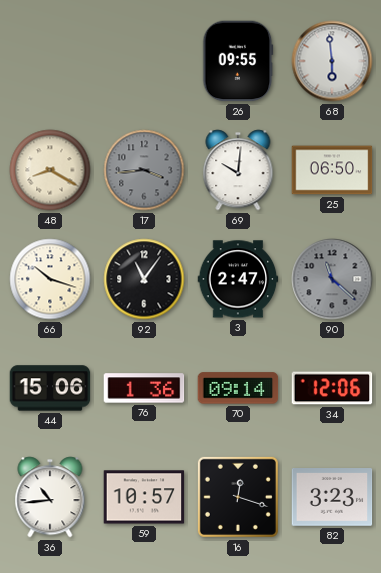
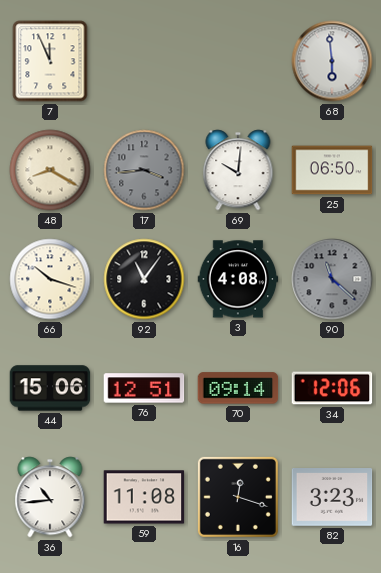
7: none -> 11:56
26: 09:55 -> none
3: 2:47 -> 4:08
76: 1:36 -> 12:51
59: 10:57 -> 11:08
